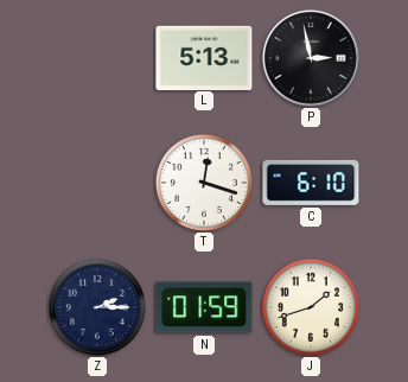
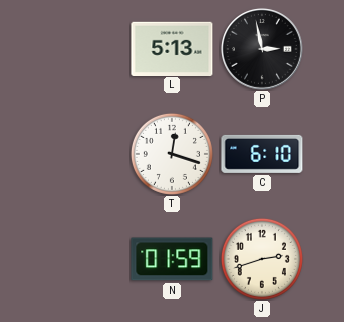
Z: 2:15 -> none
J: 1:42 -> 2:42
